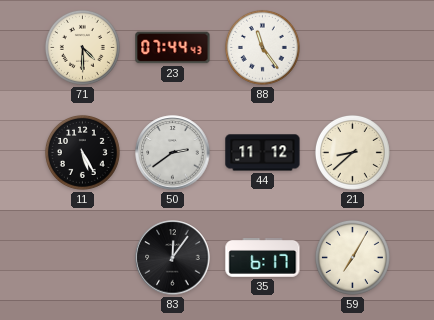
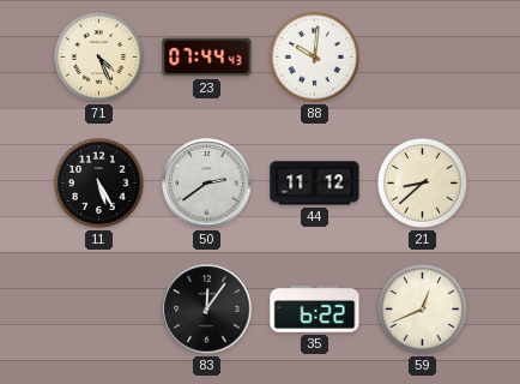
71: 4:30 -> 4:26
88: 11:24 -> 10:01
35: 6:17 -> 6:22
59: 7:05 -> 12:41
